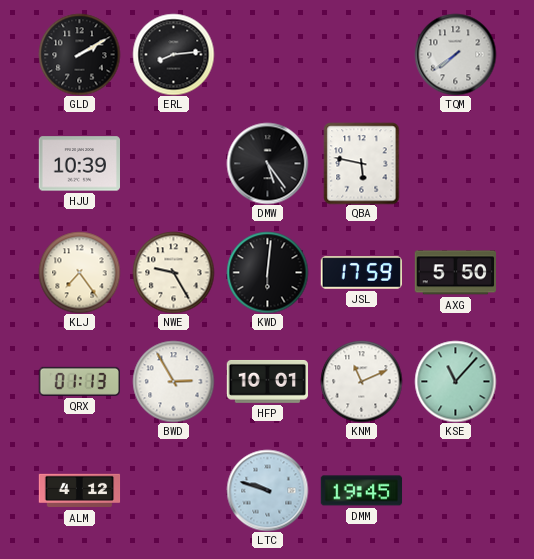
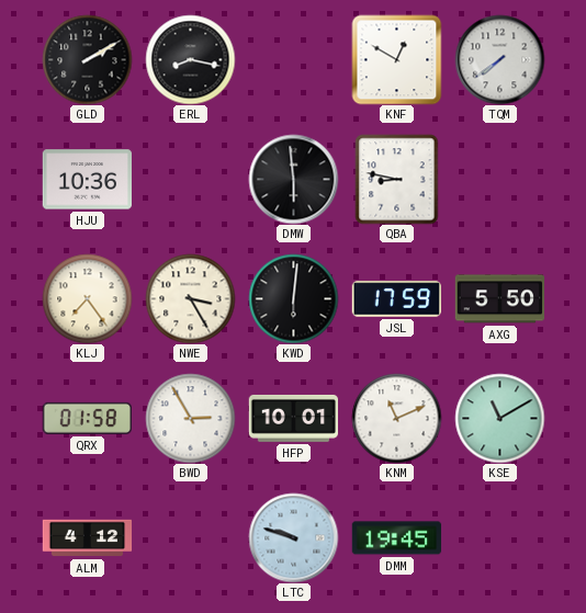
ERL: 8:14 -> 8:17
KNF: none -> 12:50
HJU: 10:39 -> 10:36
DMW: 5:24 -> 5:59
QBA: 5:47 -> 8:47
NWE: 9:25 -> 3:25
QRX: 01:13 -> 01:58
KSE: 11:07 -> 11:10
